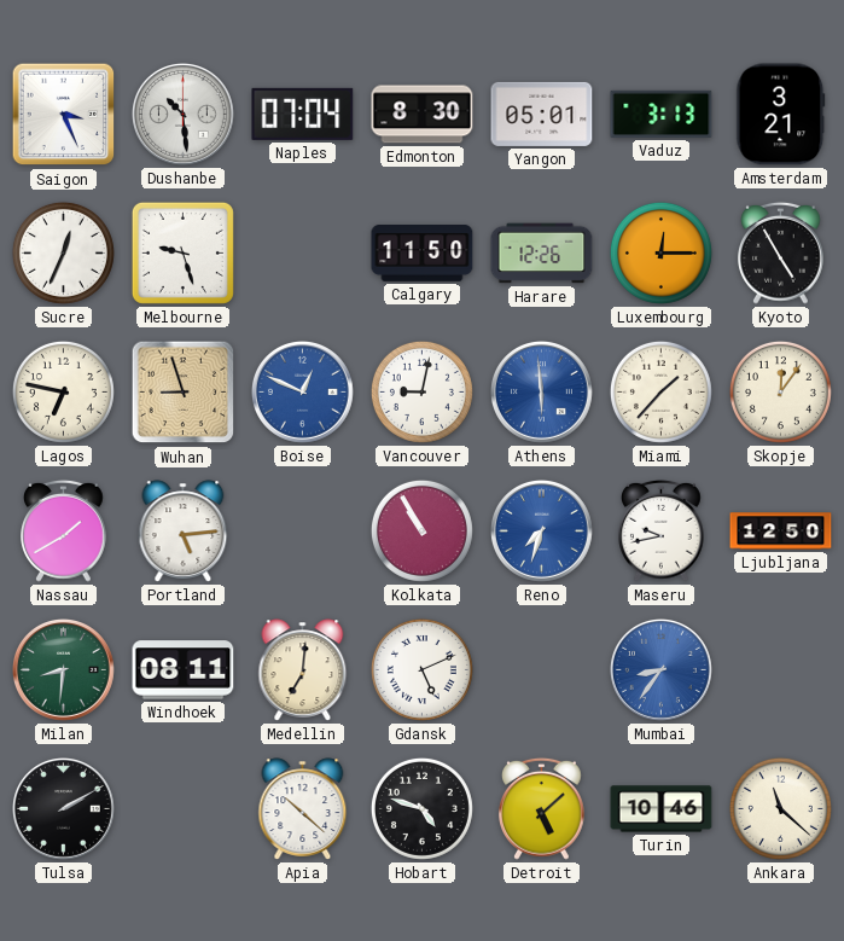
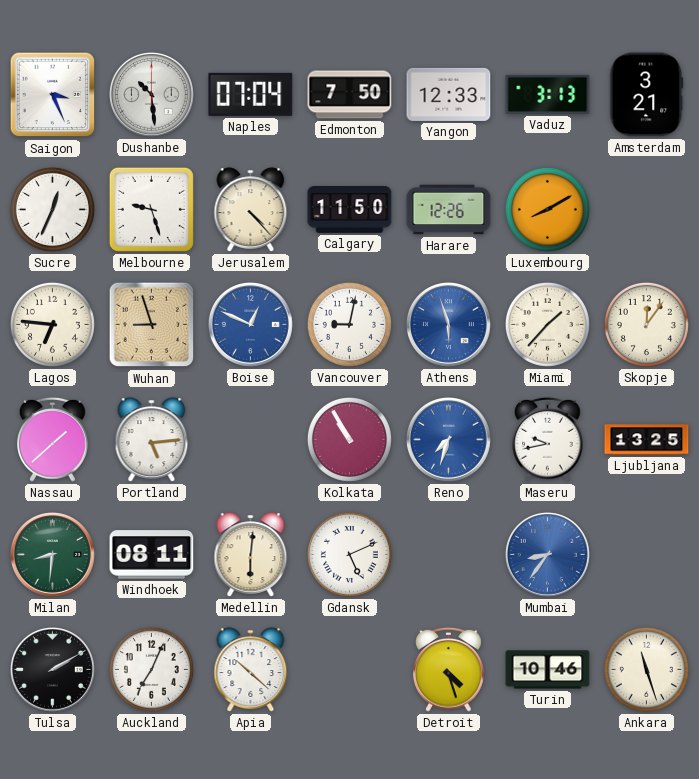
Edmonton: 8:30 -> 7:50
Yangon: 05:01 -> 12:33
Jerusalem: none -> 4:23
Luxembourg: 12:15 -> 8:10
Kyoto: 4:55 -> none
Lagos: 6:47 -> 6:46
Athens: 5:59 -> 5:57
Nassau: 1:40 -> 1:38
Ljubljana: 12:50 -> 13:25
Medellin: 7:01 -> 6:01
Auckland: none -> 7:04
Hobart: 4:48 -> none
Detroit: 5:08 -> 4:27
Ankara: 11:22 -> 11:27
